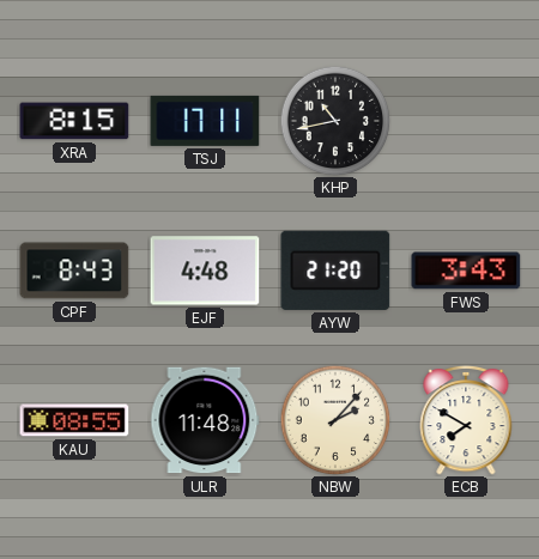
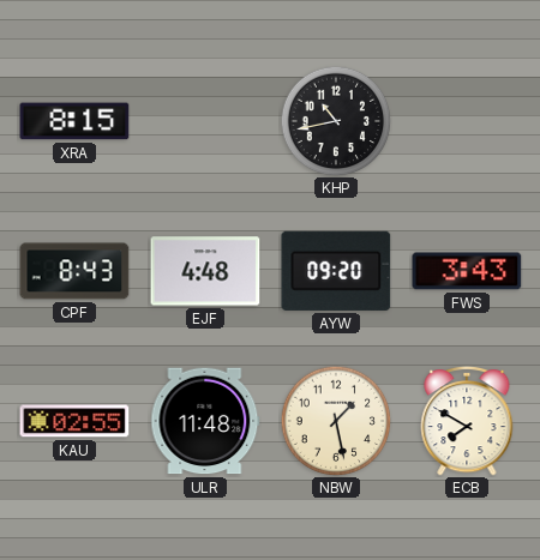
TSJ: 17:11 -> none
AYW: 21:20 -> 09:20
KAU: 08:55 -> 02:55
NBW: 2:07 -> 1:28
